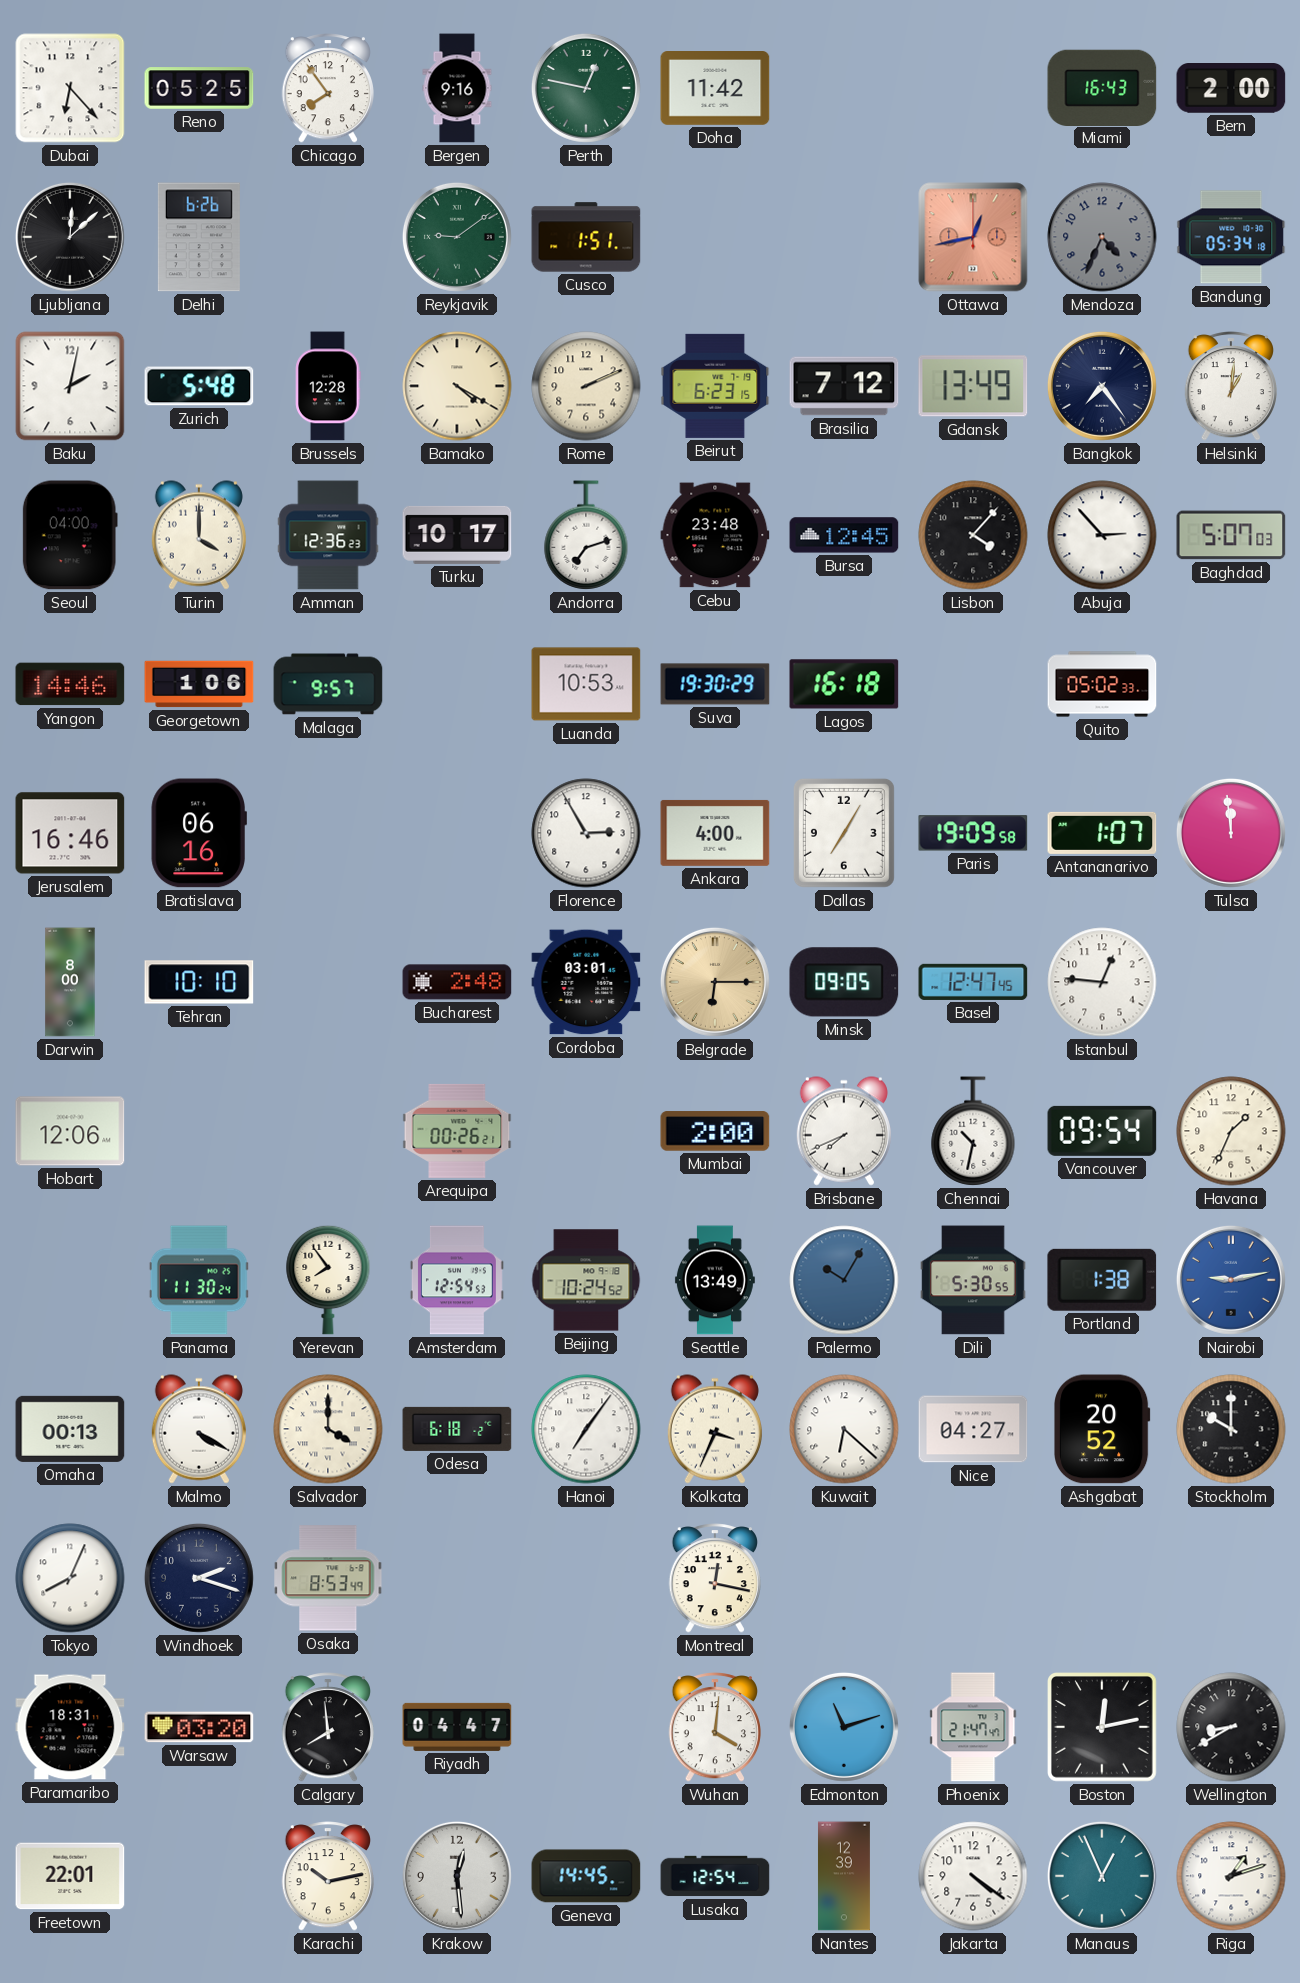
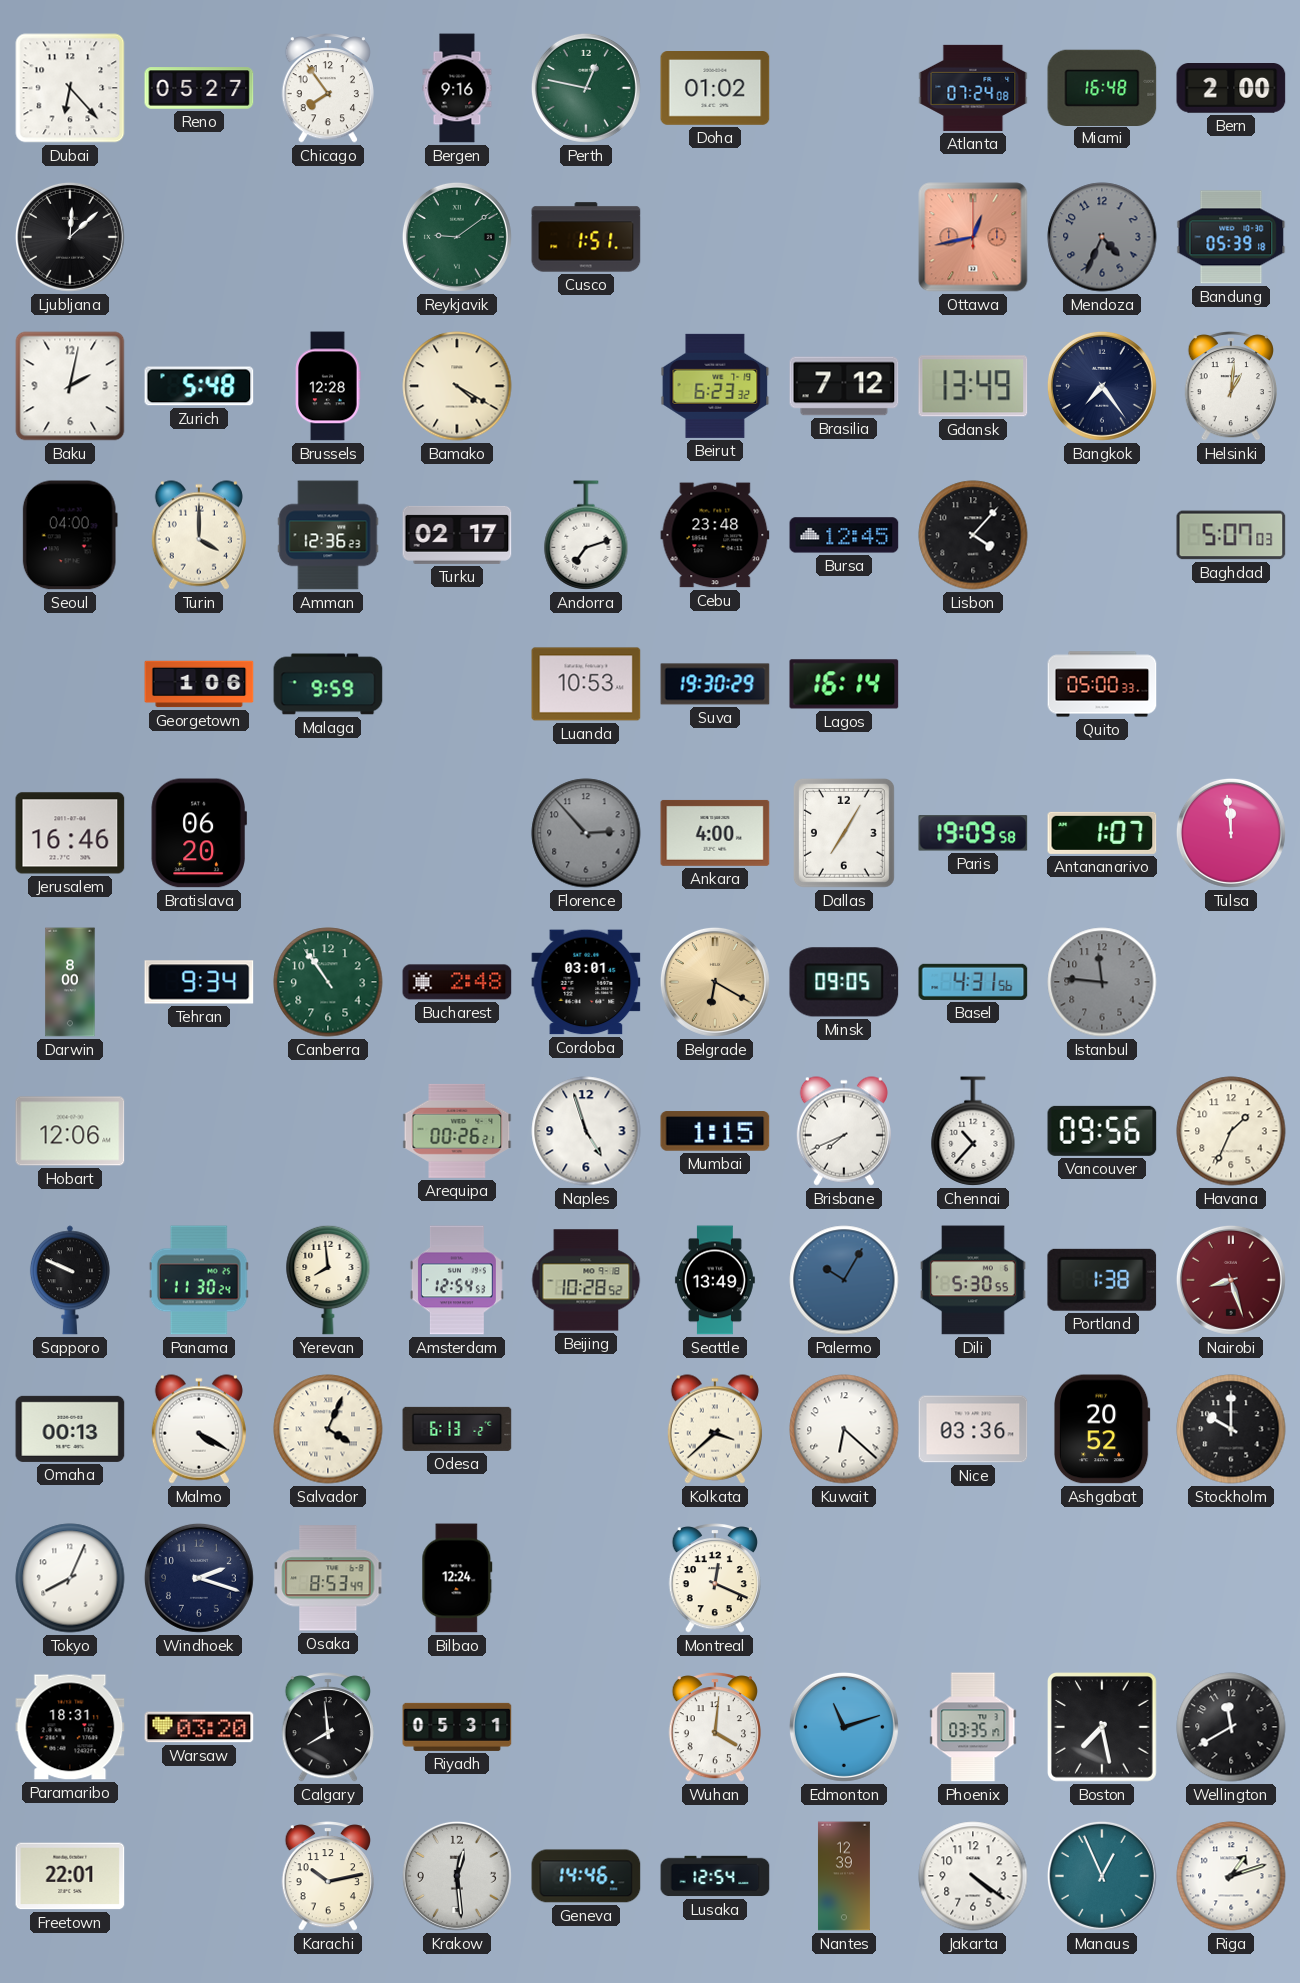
Reno: 05:25 -> 05:27
Doha: 11:42 -> 01:02
Atlanta: none -> 07:24
Miami: 16:43 -> 16:48
Delhi: 6:26 -> none
Bandung: 05:34 -> 05:39
Rome: 2:11 -> none
Beirut: 6:23:15 -> 6:23:32
Turku: 10:17 -> 02:17
Abuja: 2:53 -> none
Yangon: 14:46 -> none
Malaga: 9:57 -> 9:59
Lagos: 16:18 -> 16:14
Quito: 05:02 -> 05:00
Bratislava: 06:16 -> 06:20
Florence: 2:55 -> 2:53
Florence dial: white -> grey
Tehran: 10:10 -> 9:34
Canberra: none -> 10:54
Belgrade: 6:15 -> 6:20
Basel: 12:47 -> 4:31
Istanbul: 12:46 -> 11:46
Istanbul dial: white -> grey
Naples: none -> 4:57
Mumbai: 2:00 -> 1:15
Chennai: 10:32 -> 10:37
Vancouver: 09:54 -> 09:56
Sapporo: none -> 9:49
Yerevan: 7:54 -> 7:59
Beijing: 10:24 -> 10:28
Nairobi: 9:13 -> 8:27
Nairobi dial: blue -> burgundy
Salvador: 4:00 -> 4:04
Odesa: 6:18 -> 6:13
Hanoi: 7:06 -> none
Kolkata: 3:34 -> 3:38
Nice: 04:27 -> 03:36
Bilbao: none -> 12:24
Montreal: 12:17 -> 12:19
Riyadh: 04:47 -> 05:31
Phoenix: 21:47 -> 03:35
Boston: 12:13 -> 7:28
Wellington: 8:40 -> 11:40
Geneva: 14:45 -> 14:46
